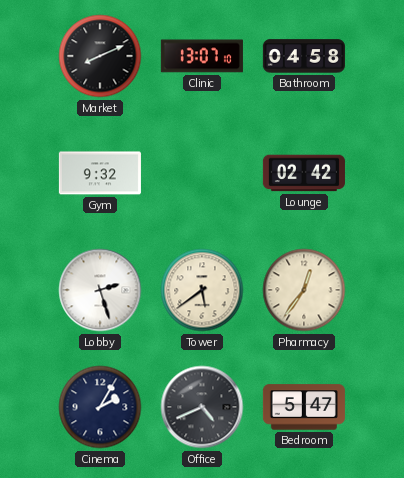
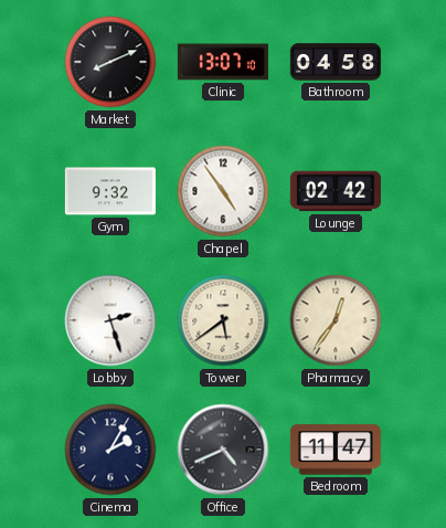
Chapel: none -> 4:54
Bedroom: 5:47 -> 11:47
